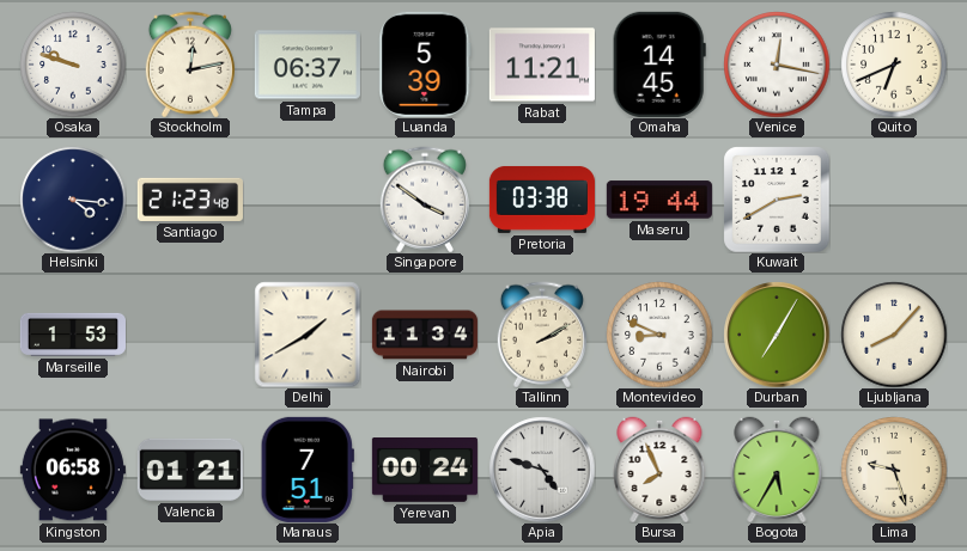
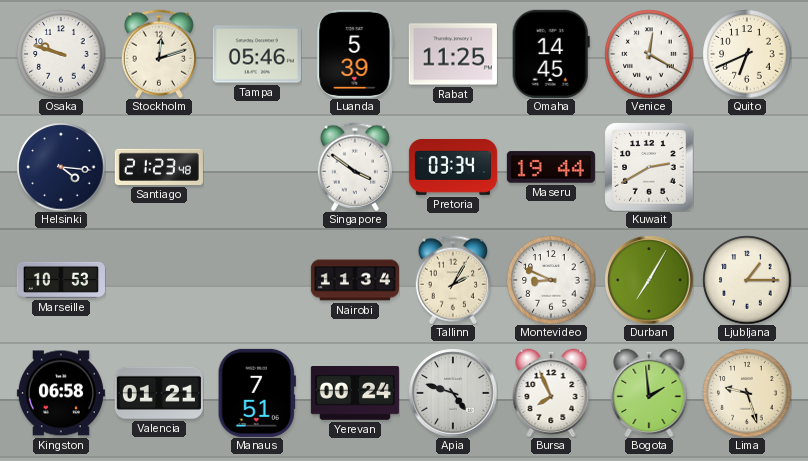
Stockholm: 12:13 -> 12:12
Tampa: 06:37 -> 05:46
Rabat: 11:21 -> 11:25
Venice: 12:17 -> 12:20
Pretoria: 03:38 -> 03:34
Marseille: 1:53 -> 10:53
Delhi: 1:40 -> none
Tallinn: 2:10 -> 2:05
Ljubljana: 8:07 -> 1:15
Bogota: 5:35 -> 1:59
